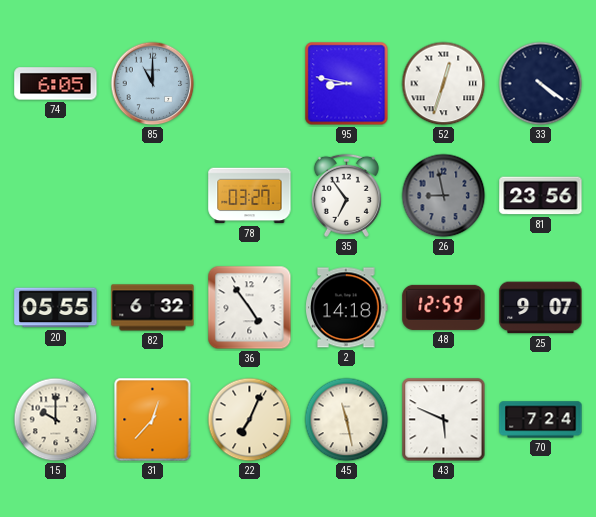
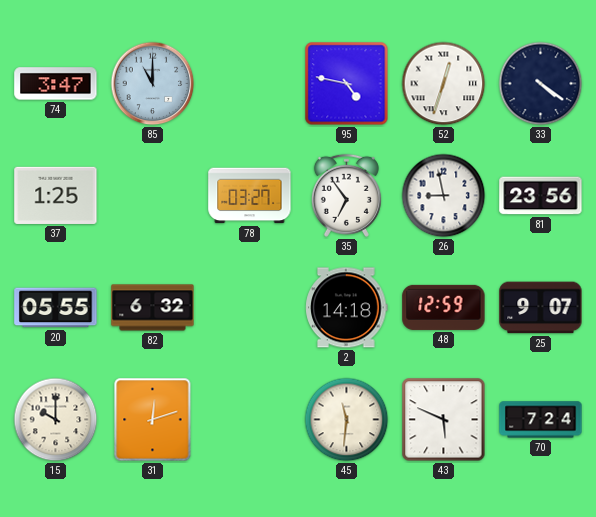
74: 6:05 -> 3:47
95: 8:47 -> 4:47
37: none -> 1:25
26 dial: grey -> white
36: 4:54 -> none
31: 12:37 -> 12:12
22: 7:04 -> none
45: 11:28 -> 11:31
